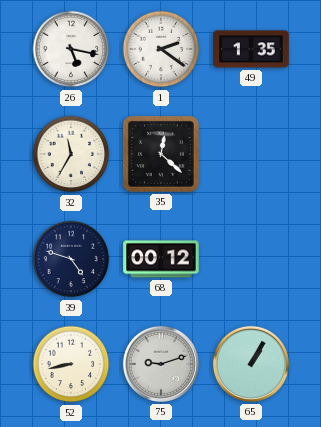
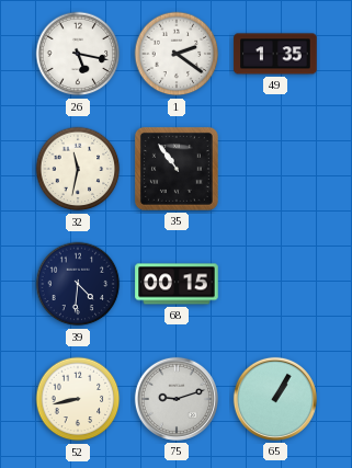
32: 11:35 -> 11:32
35: 12:22 -> 10:54
39: 4:48 -> 4:31
68: 00:12 -> 00:15
